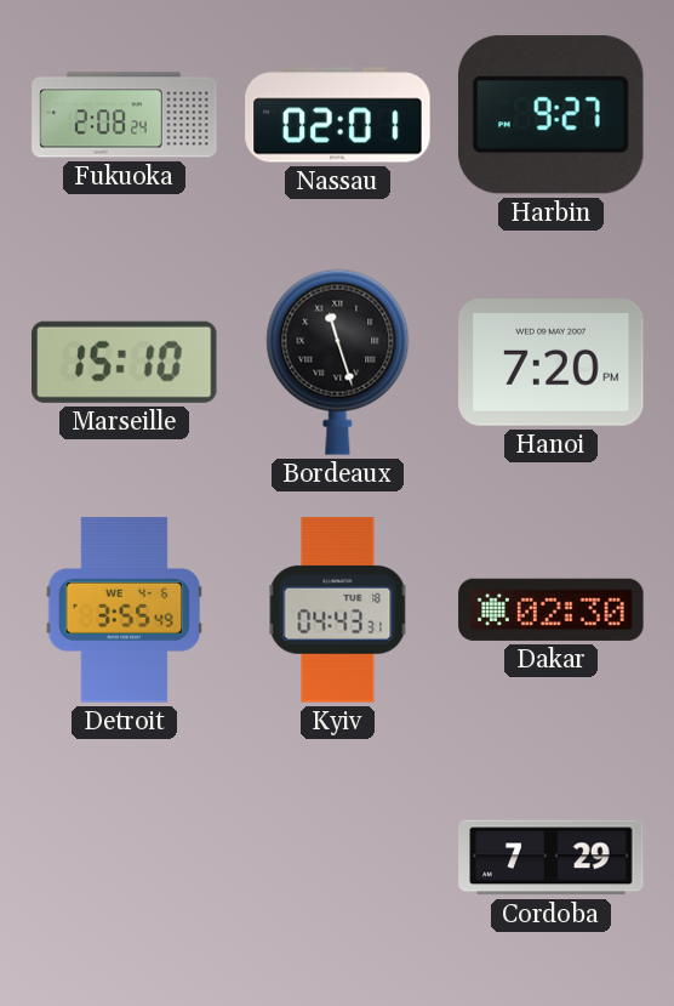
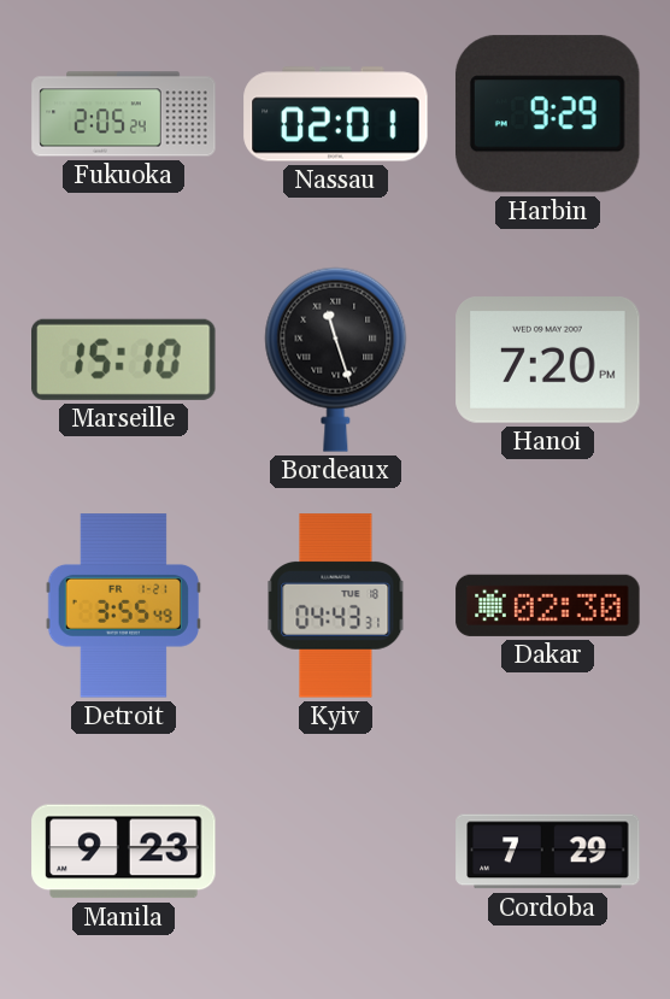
Fukuoka: 2:08 -> 2:05
Harbin: 9:27 -> 9:29
Detroit date: WE 4-6 -> FR 1-21
Manila: none -> 9:23
